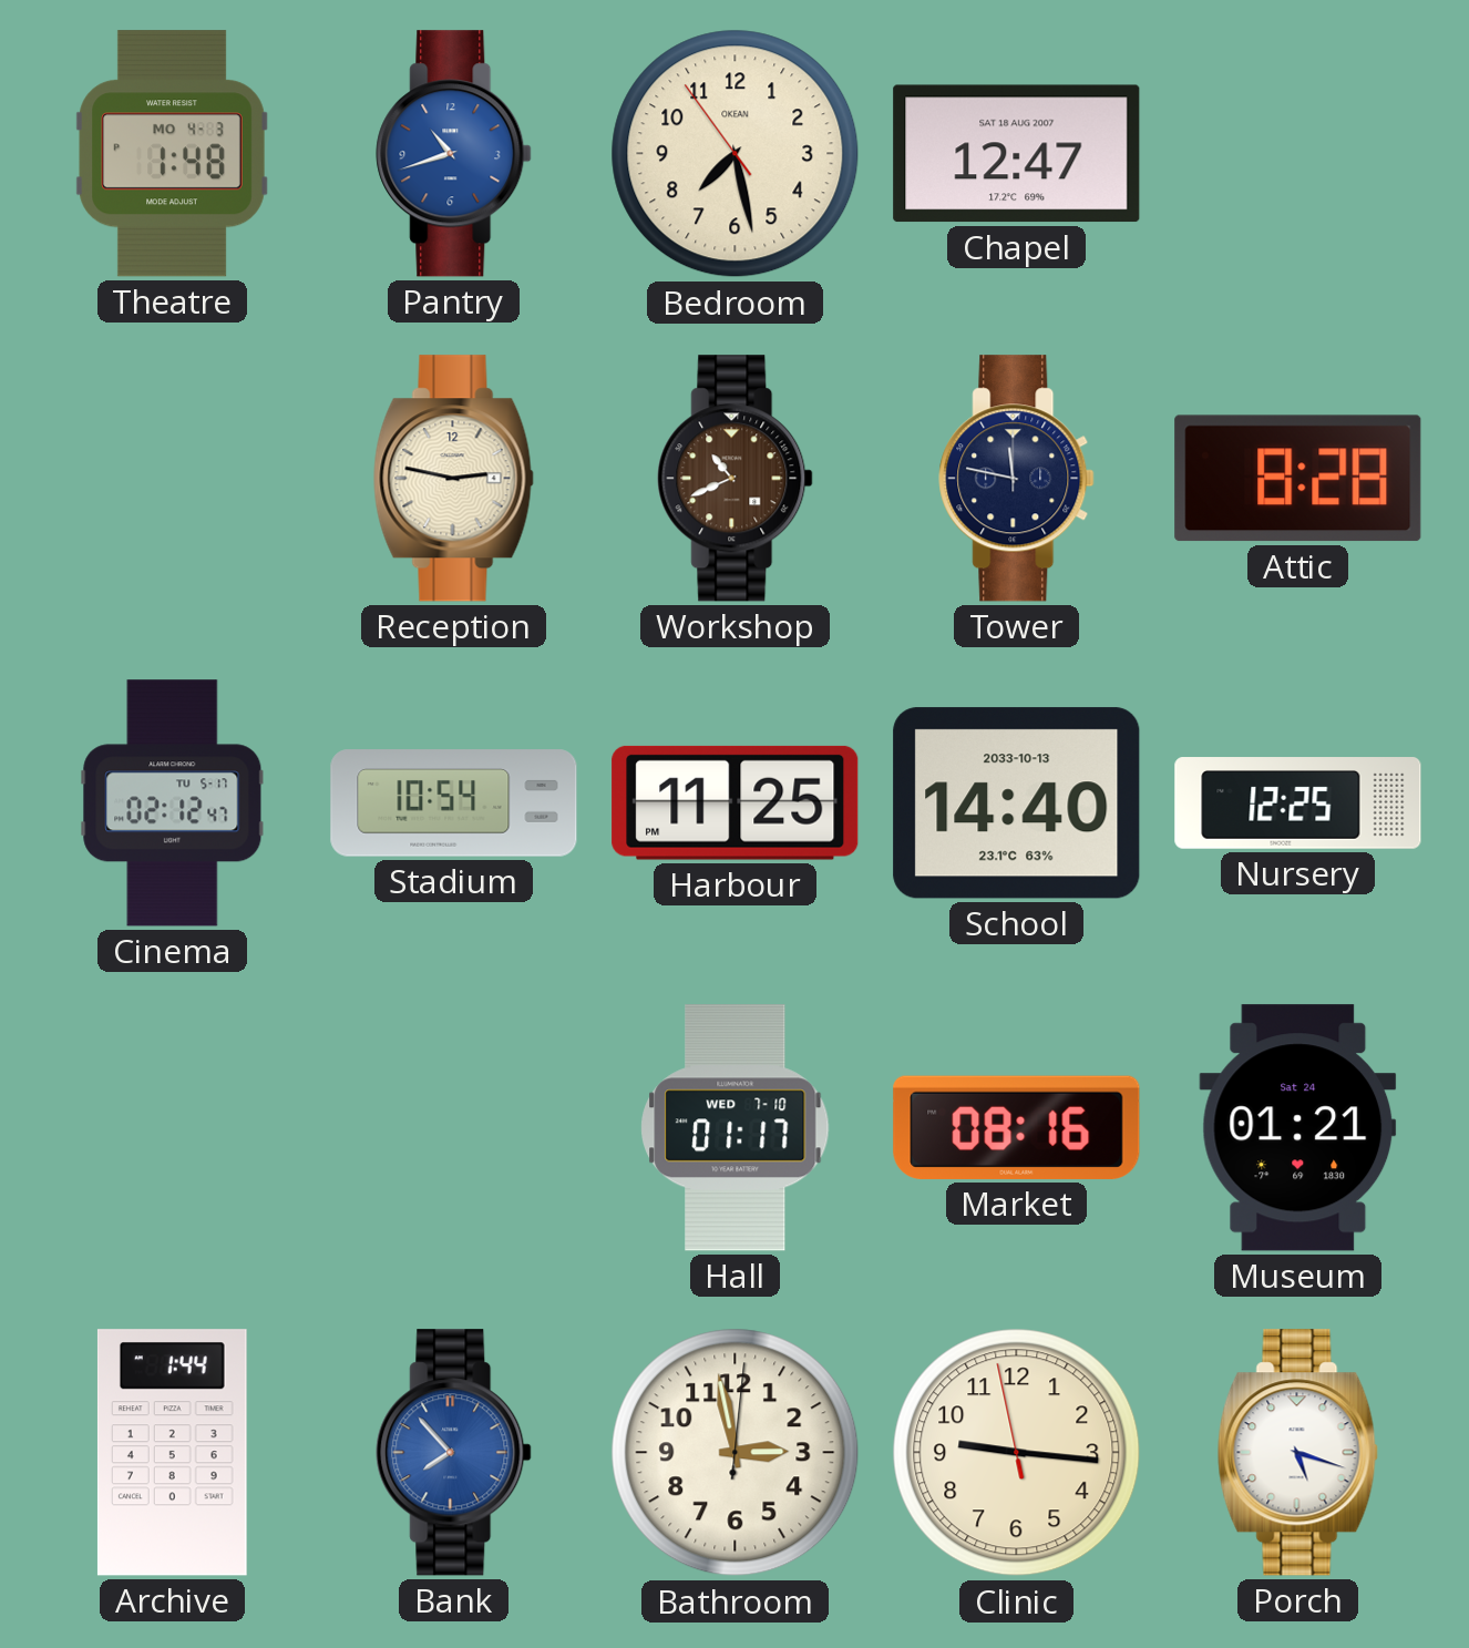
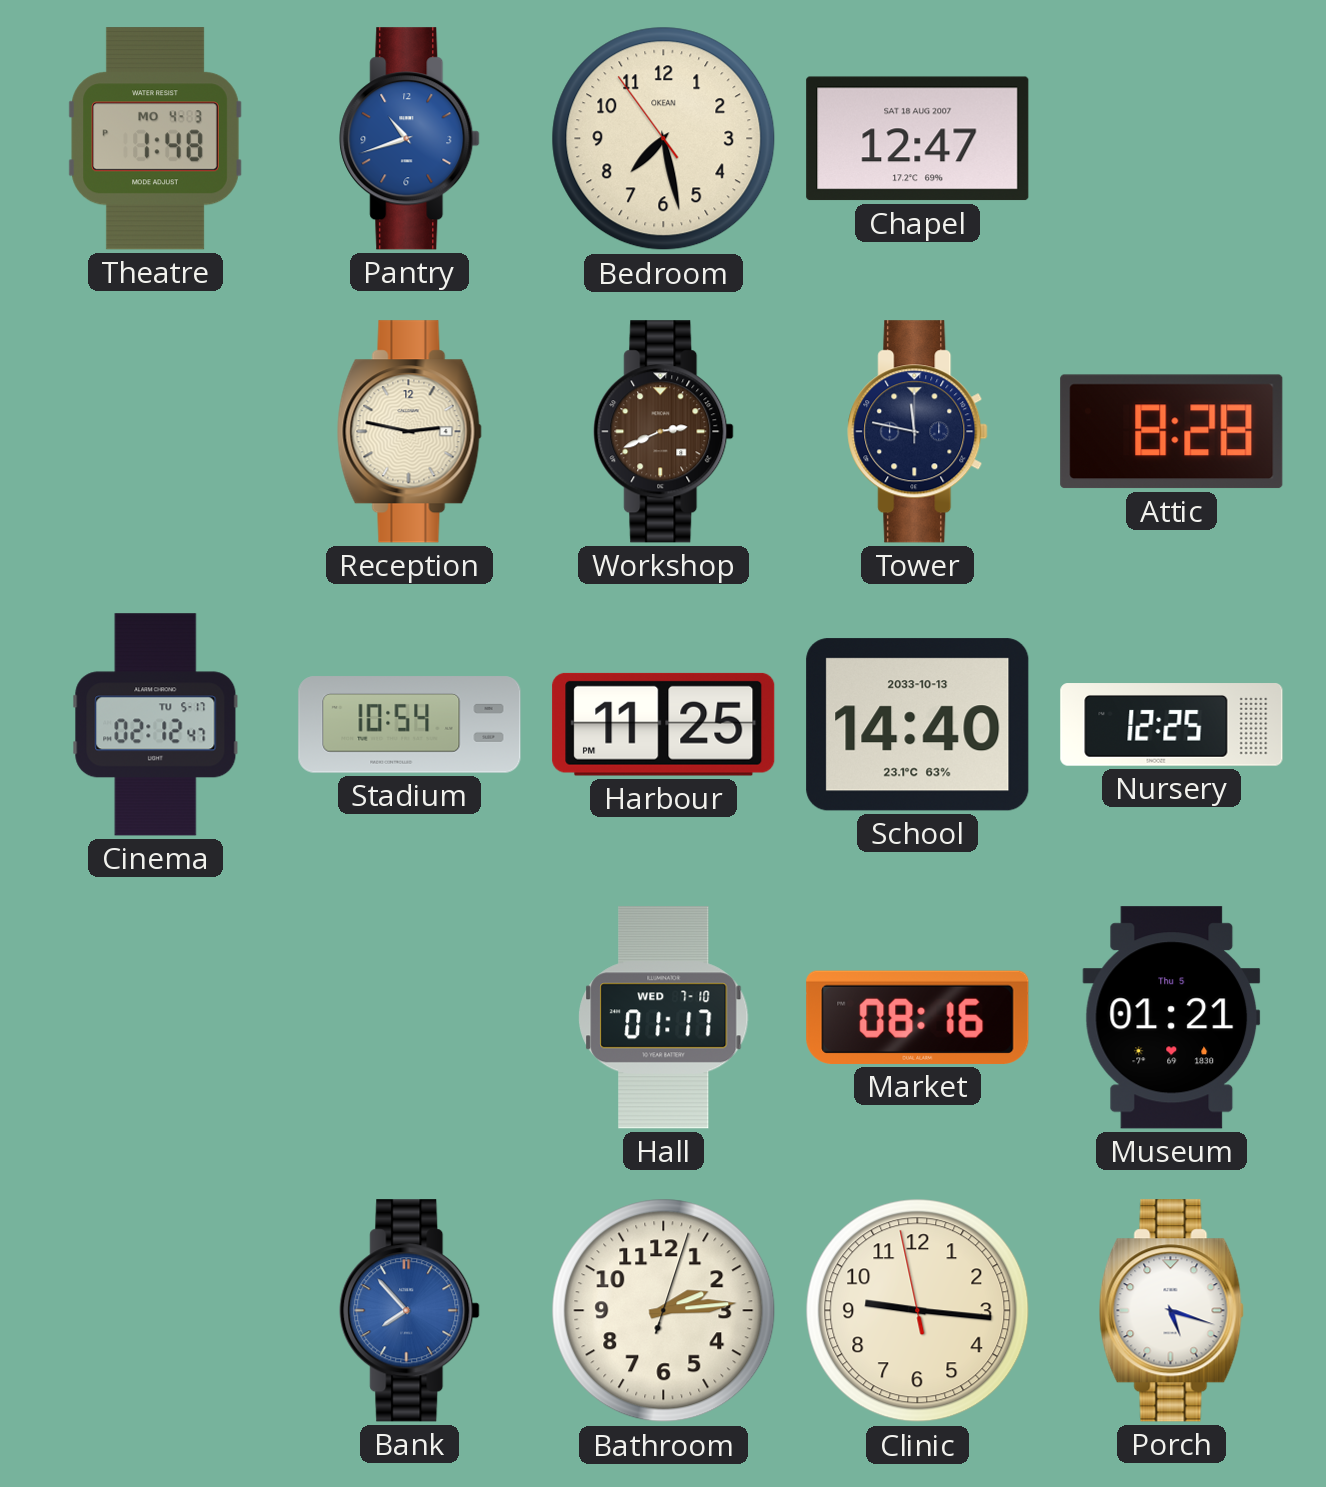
Workshop: 10:41 -> 2:41
Museum date: Sat 24 -> Thu 5
Archive: 1:44 -> none
Bathroom: 2:58 -> 2:14
